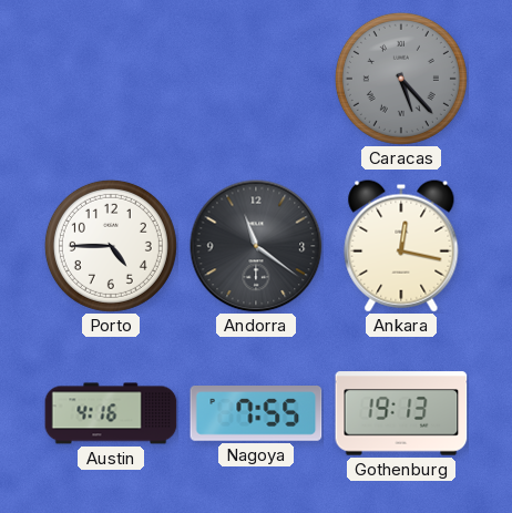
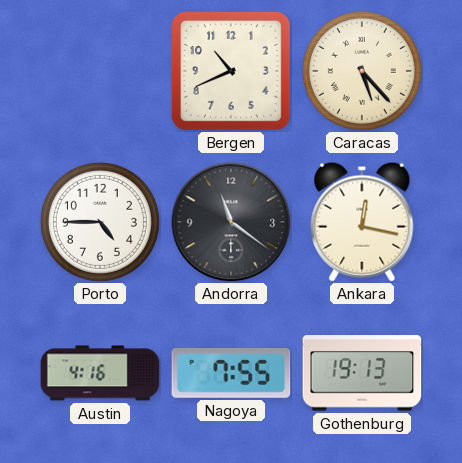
Bergen: none -> 10:41
Caracas dial: grey -> cream
